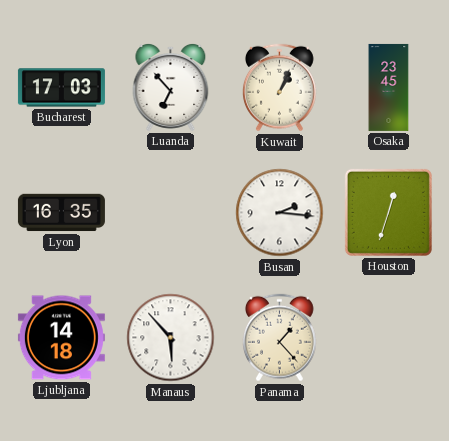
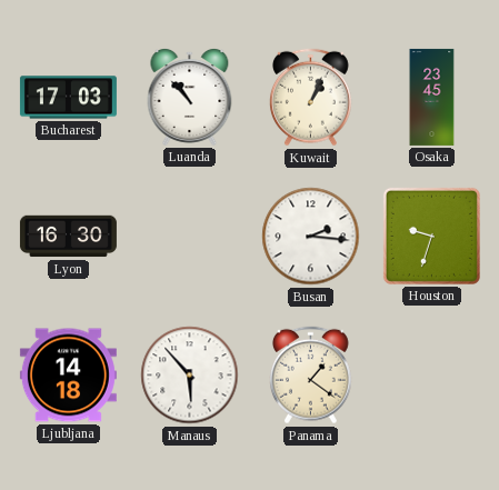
Luanda: 6:53 -> 10:53
Lyon: 16:35 -> 16:30
Houston: 12:33 -> 9:33
Panama: 1:23 -> 1:21
